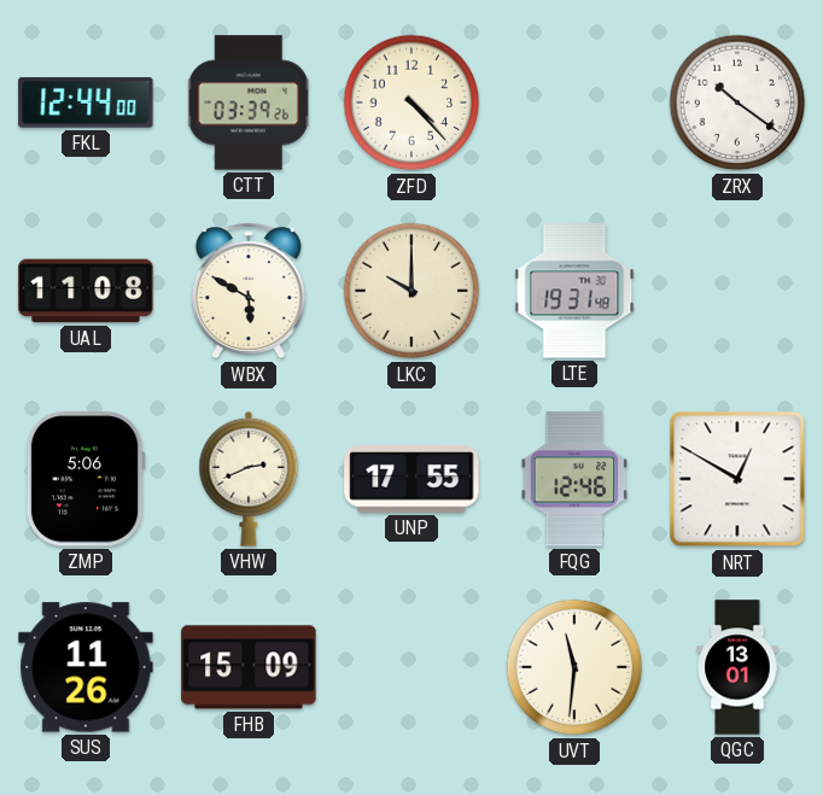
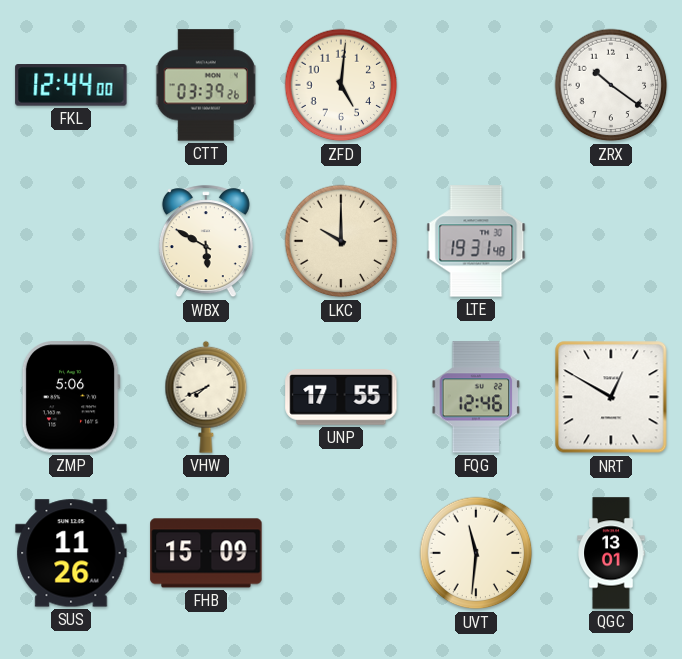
ZFD: 4:23 -> 5:01
UAL: 11:08 -> none
VHW: 2:41 -> 7:41
